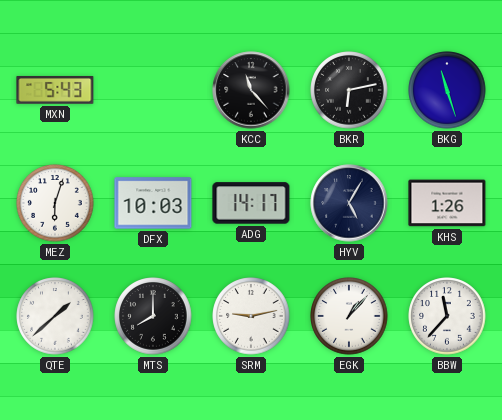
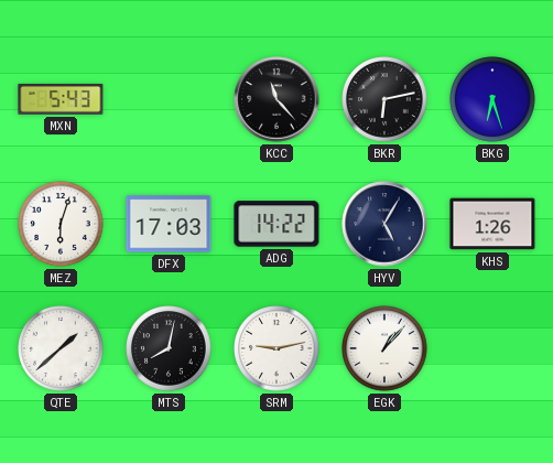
BKG: 11:27 -> 6:27
DFX: 10:03 -> 17:03
ADG: 14:17 -> 14:22
MTS: 8:00 -> 8:02
BBW: 11:37 -> none
